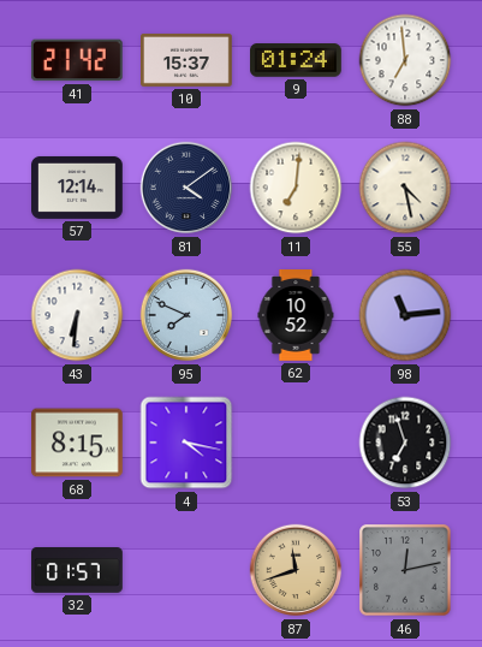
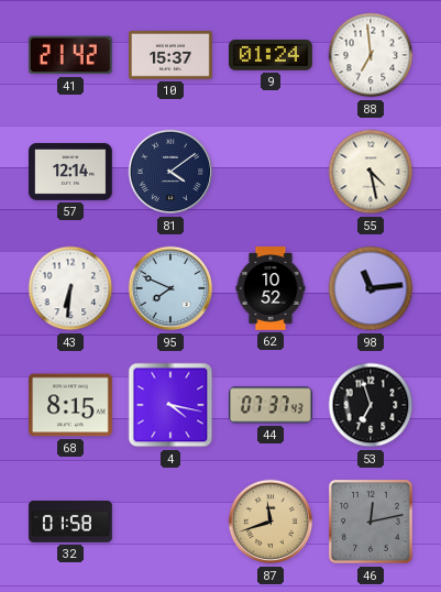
11: 7:01 -> none
44: none -> 07:37
32: 01:57 -> 01:58
